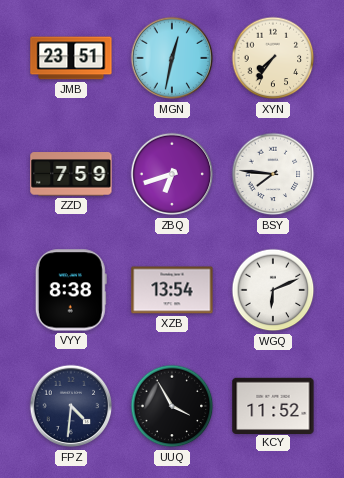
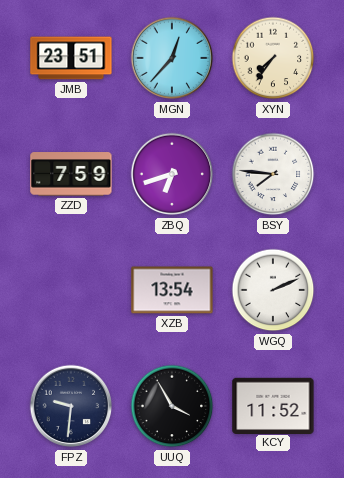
MGN: 12:32 -> 12:37
VYY: 8:38 -> none
WGQ: 6:11 -> 2:11
FPZ: 4:31 -> 9:31
